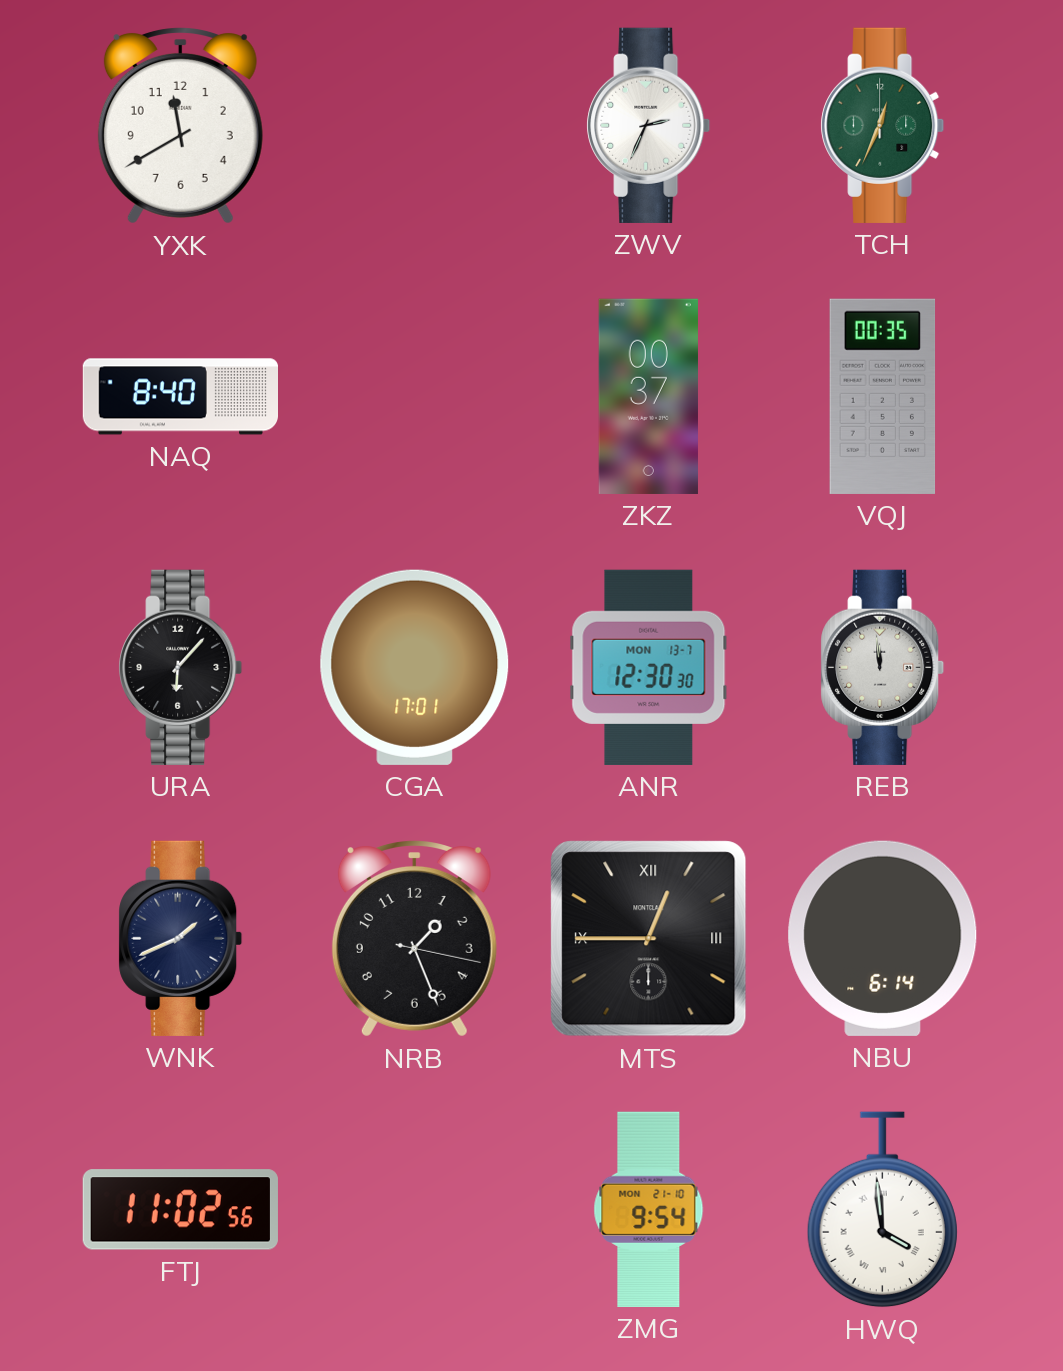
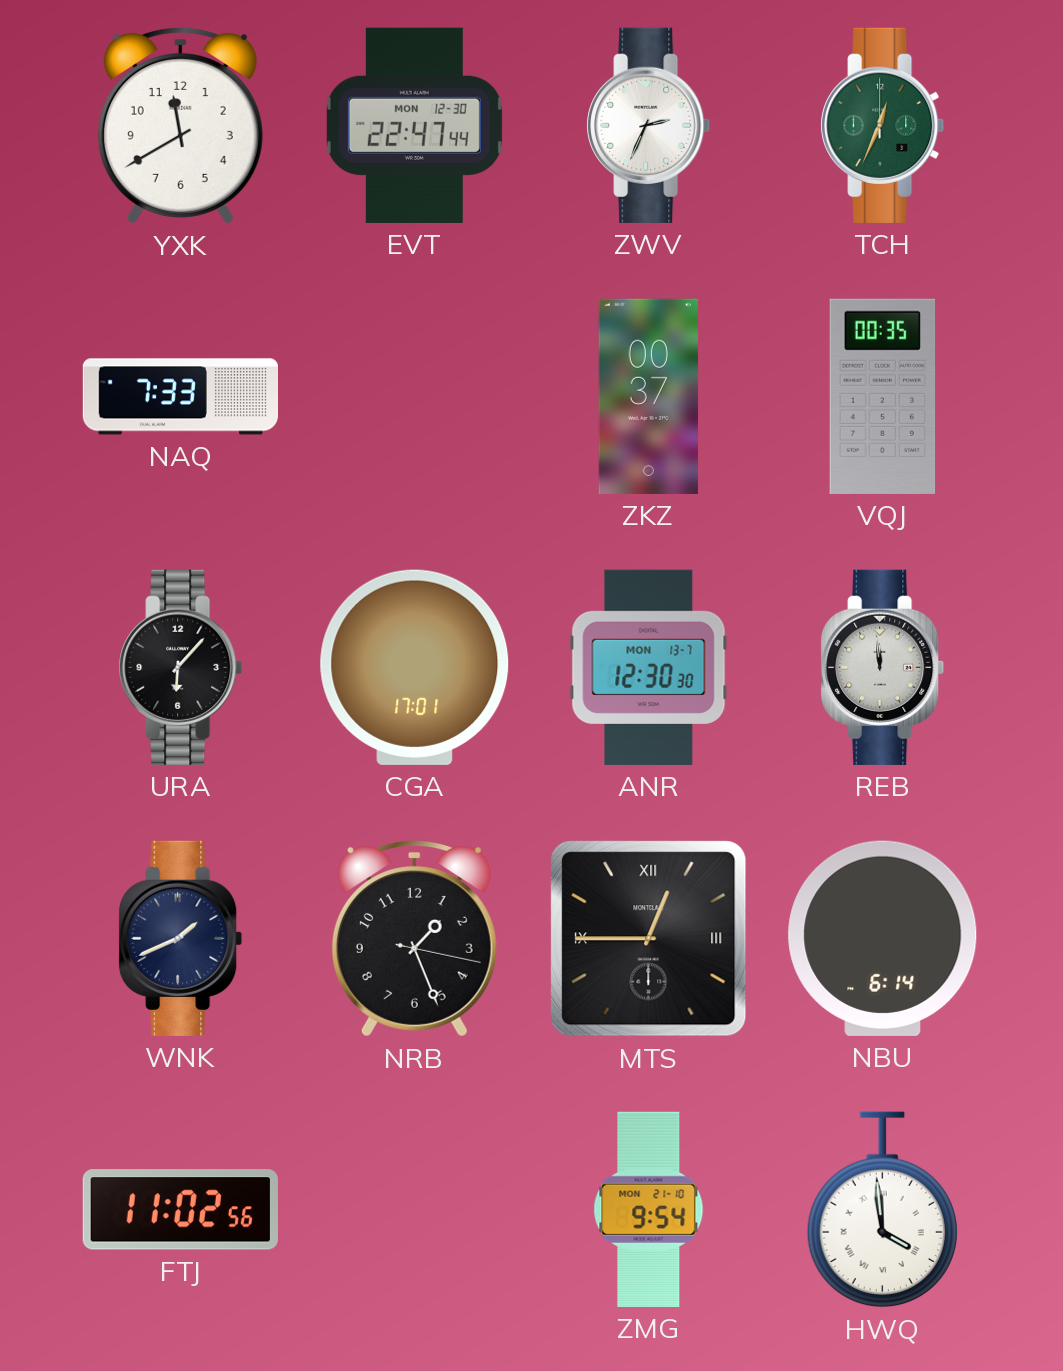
EVT: none -> 22:47
NAQ: 8:40 -> 7:33
